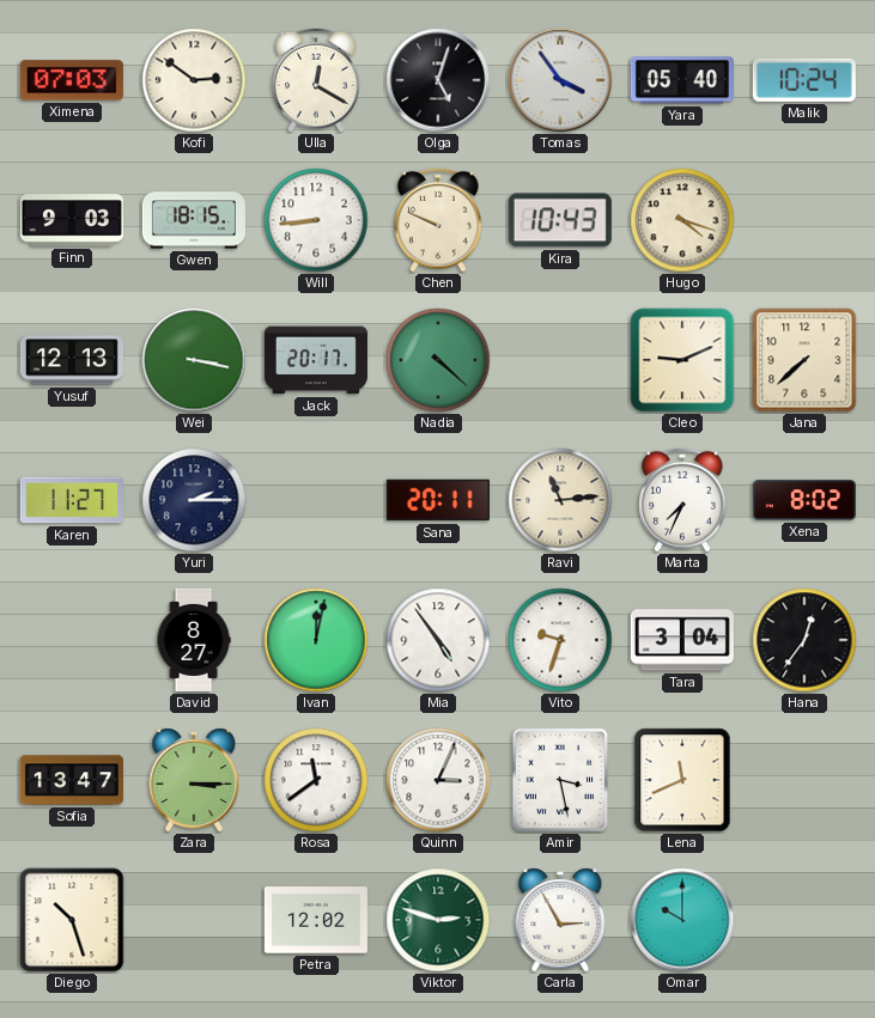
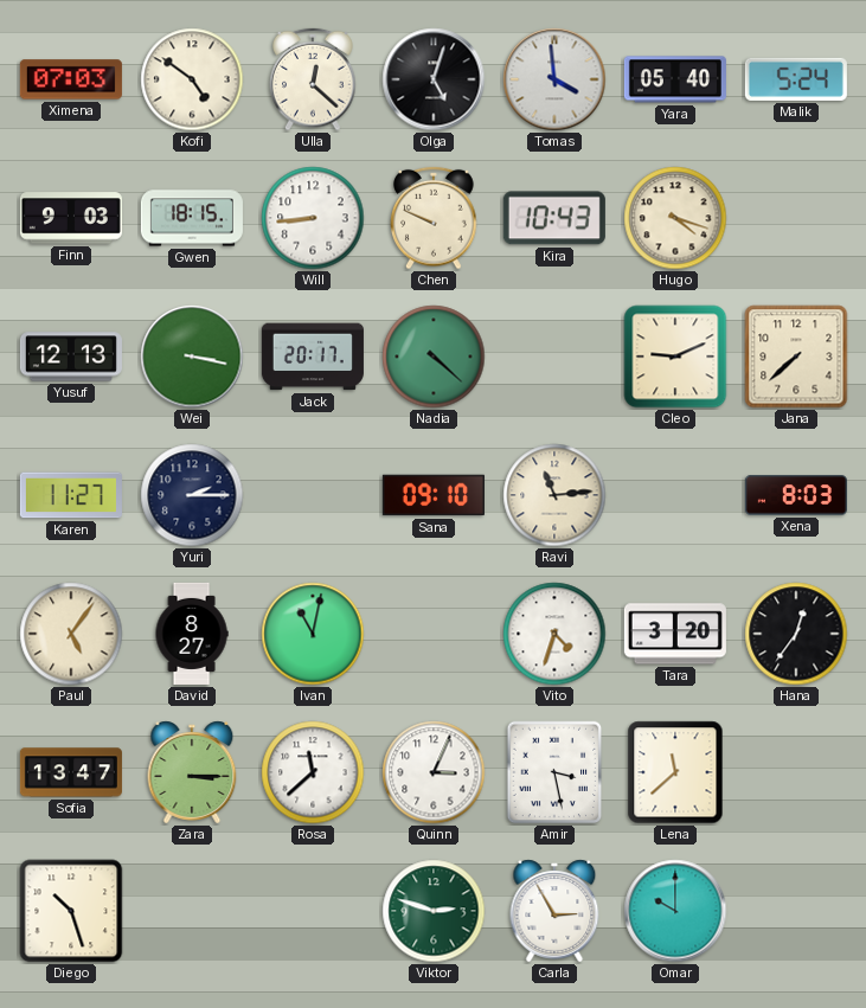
Kofi: 2:51 -> 4:51
Ulla: 12:20 -> 12:22
Tomas: 3:54 -> 3:59
Malik: 10:24 -> 5:24
Sana: 20:11 -> 09:10
Marta: 7:34 -> none
Xena: 8:02 -> 8:03
Paul: none -> 5:06
Ivan: 12:02 -> 11:02
Mia: 4:54 -> none
Vito: 9:33 -> 4:33
Tara: 3:04 -> 3:20
Rosa: 11:39 -> 11:38
Lena: 11:41 -> 11:38
Petra: 12:02 -> none
